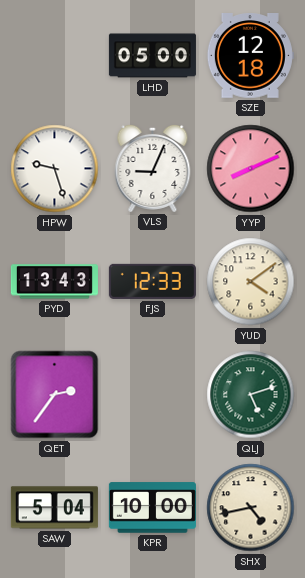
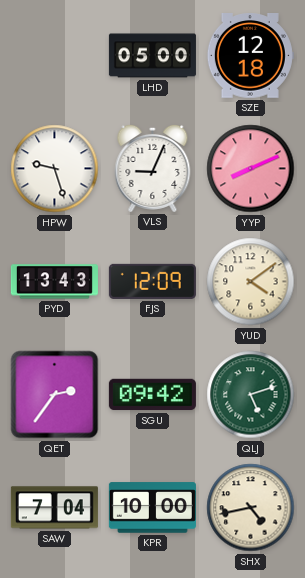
FJS: 12:33 -> 12:09
SGU: none -> 09:42
SAW: 5:04 -> 7:04
